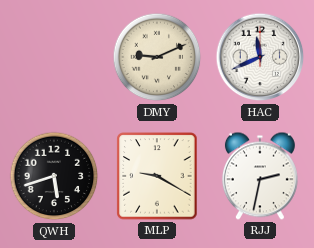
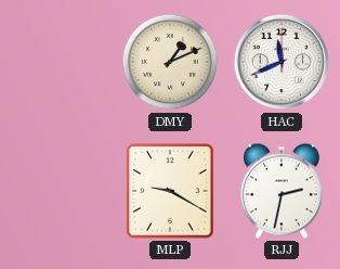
DMY: 9:11 -> 1:11
QWH: 5:42 -> none
